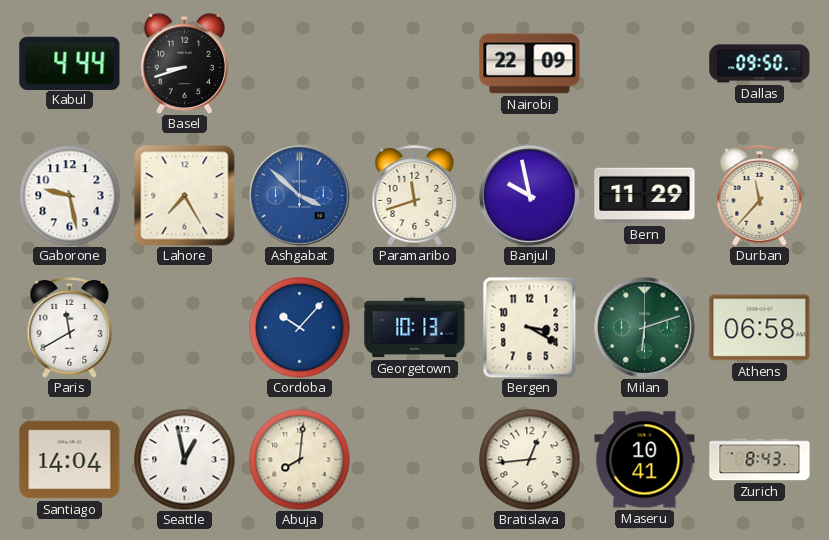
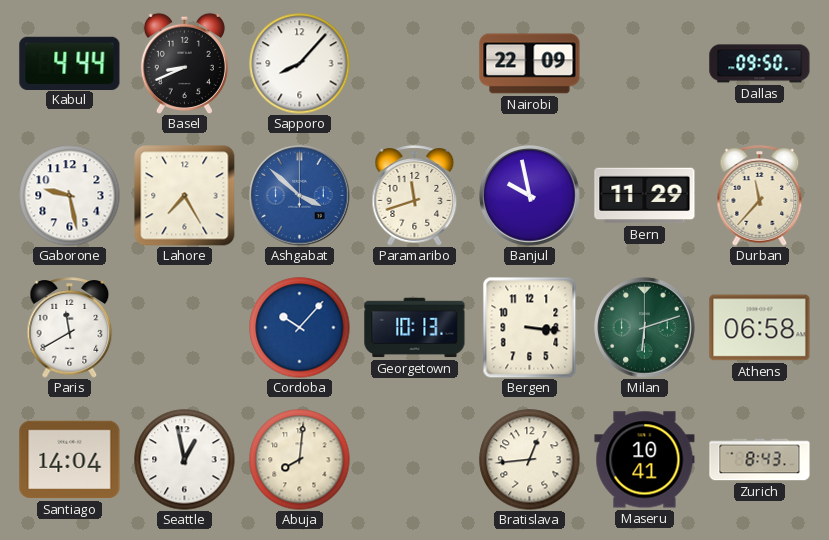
Basel: 8:42 -> 8:41
Sapporo: none -> 8:07
Bergen: 3:20 -> 3:16
